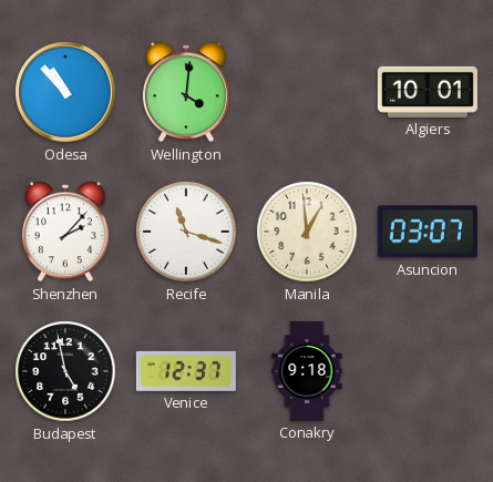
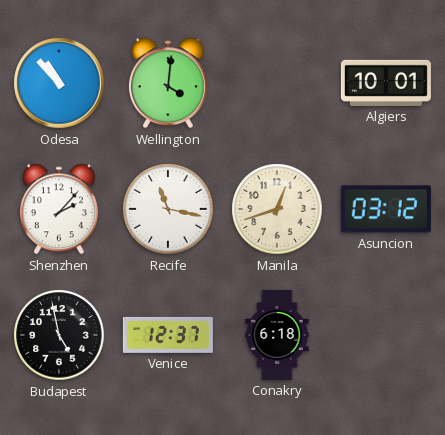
Recife: 11:18 -> 11:17
Manila: 12:59 -> 12:42
Asuncion: 03:07 -> 03:12
Conakry: 9:18 -> 6:18
